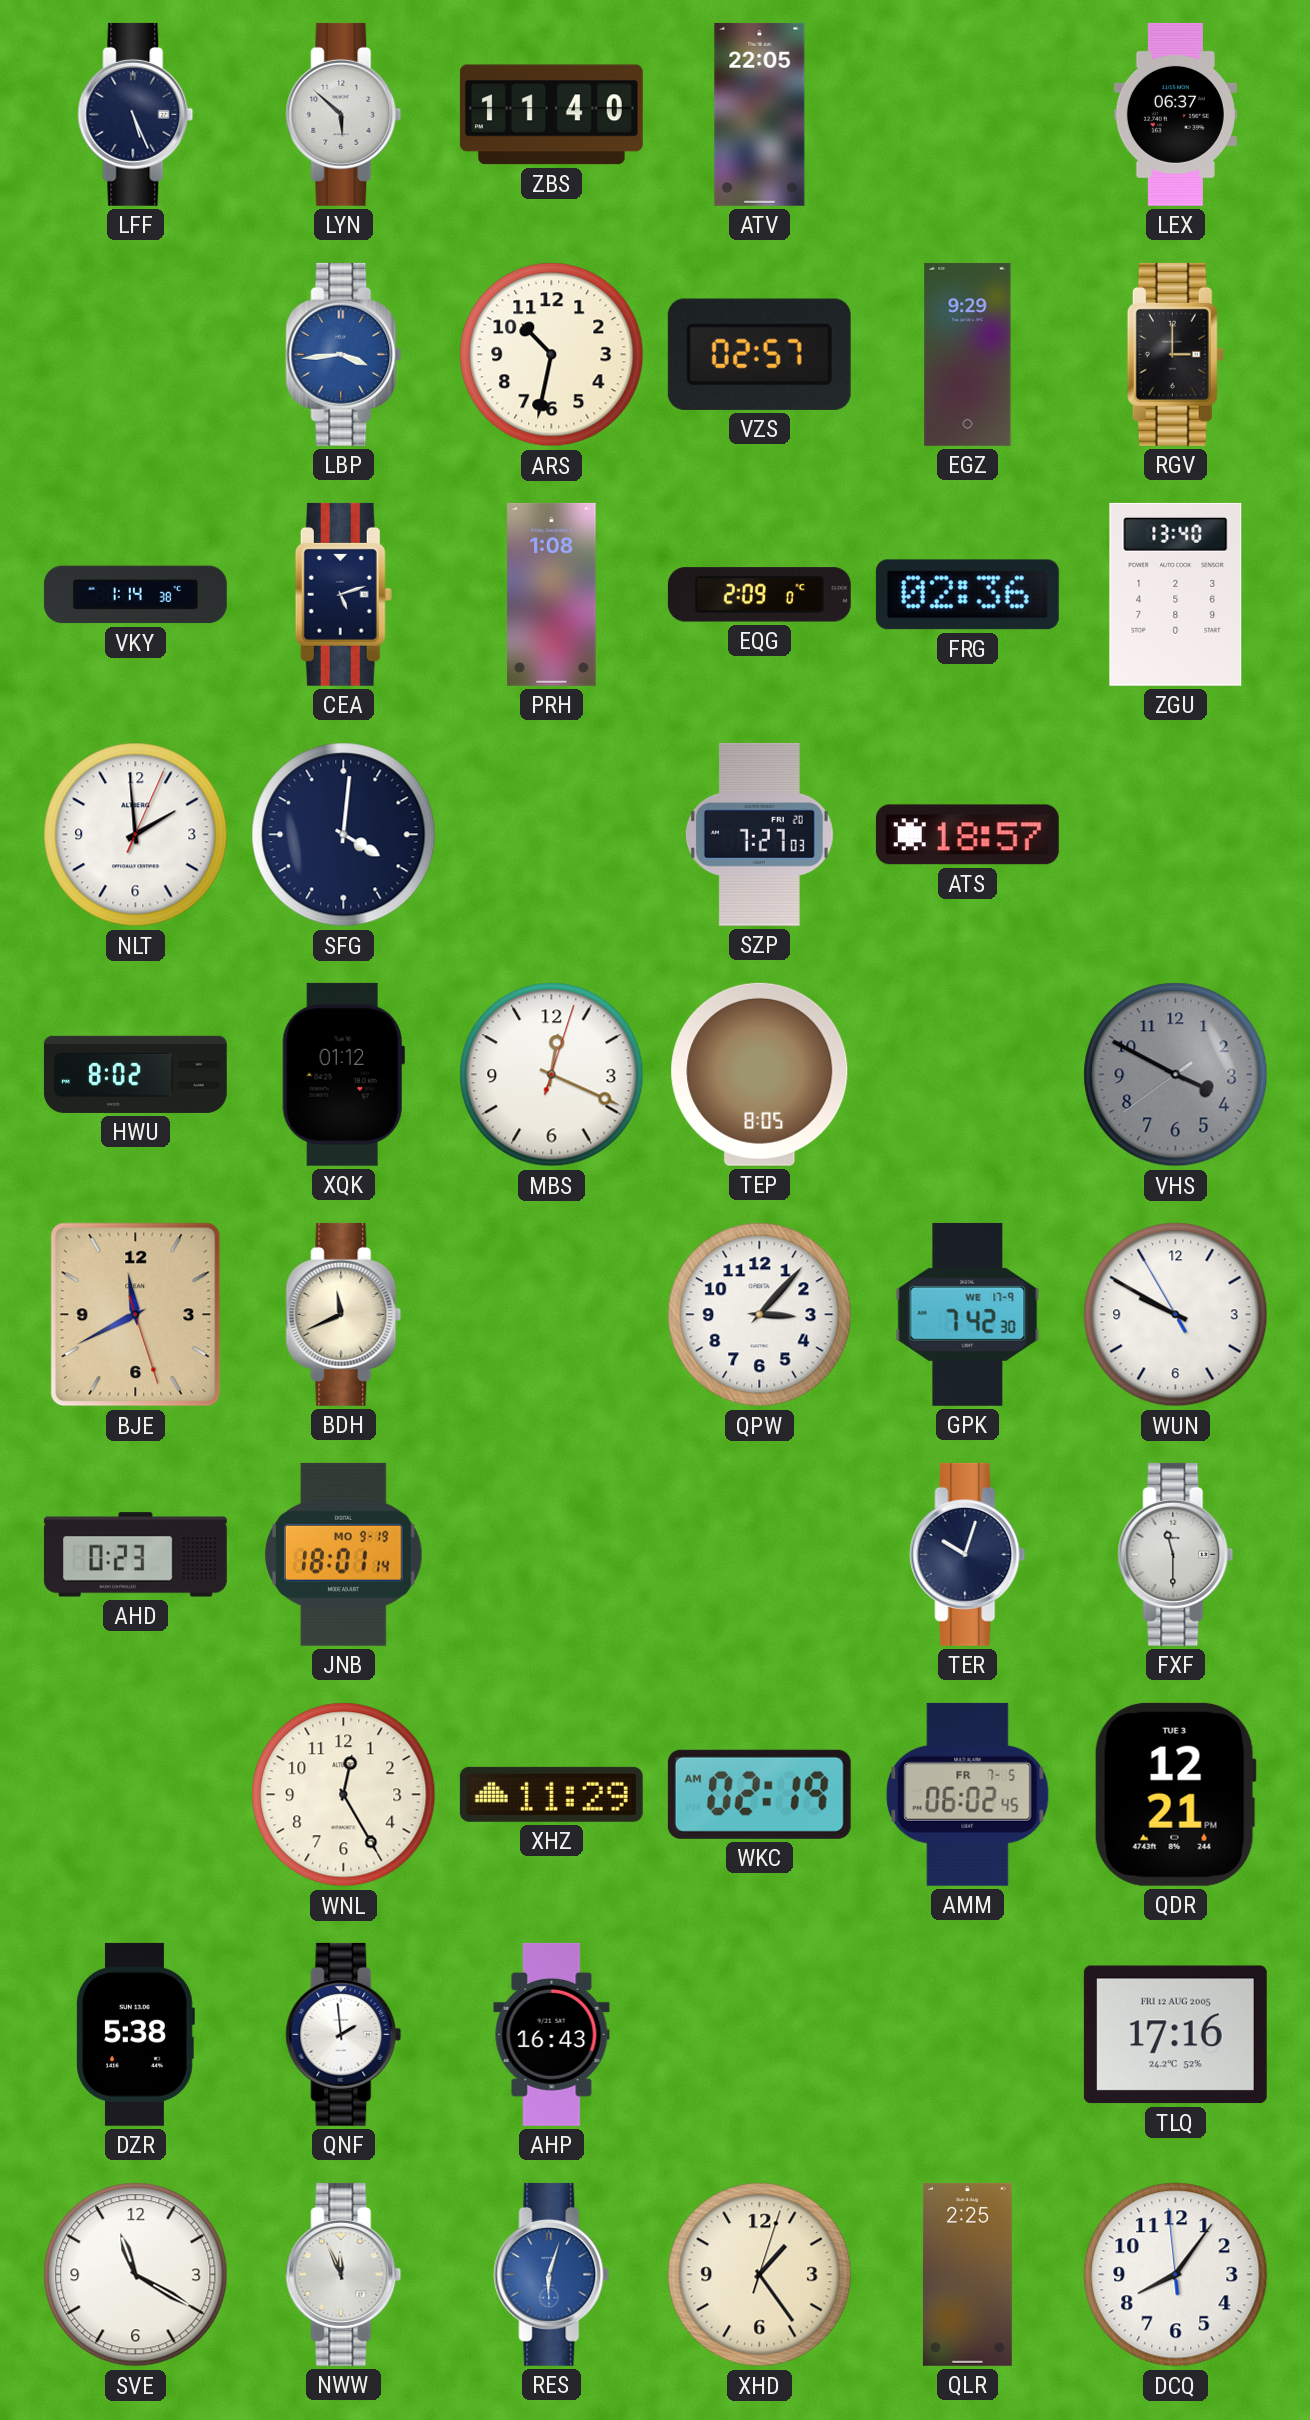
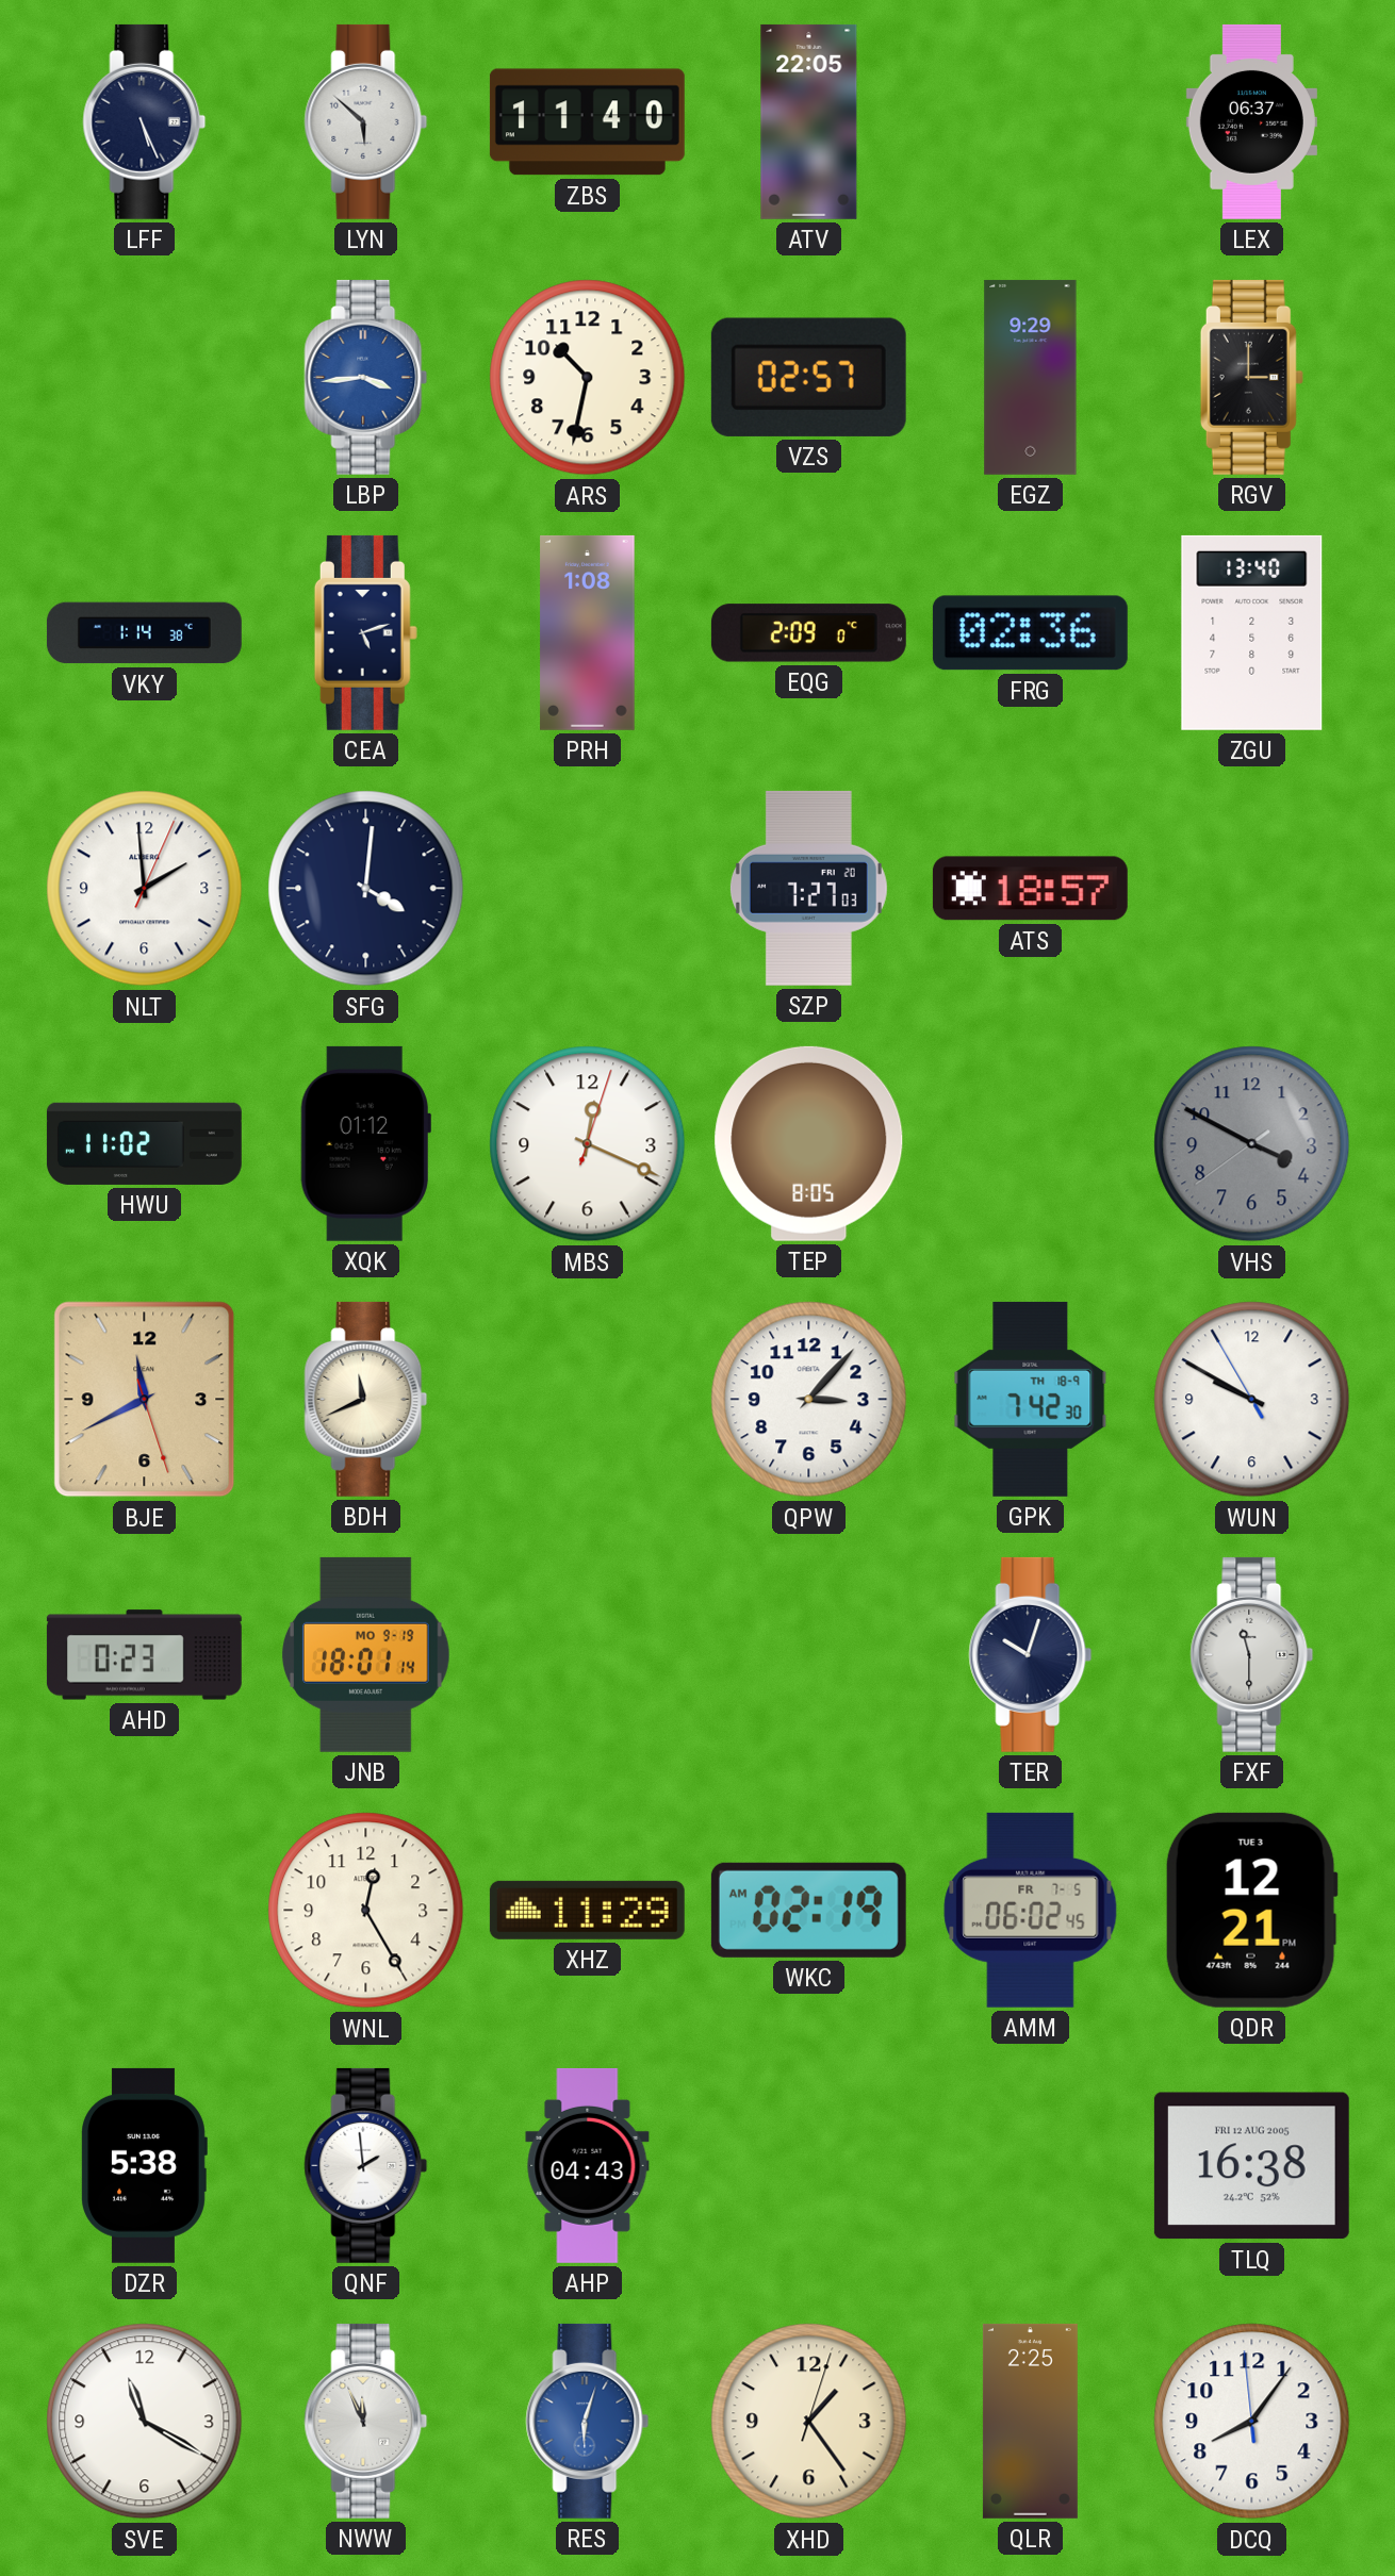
HWU: 8:02 -> 11:02
GPK date: WE 17-9 -> TH 18-9
AHP: 16:43 -> 04:43
TLQ: 17:16 -> 16:38
